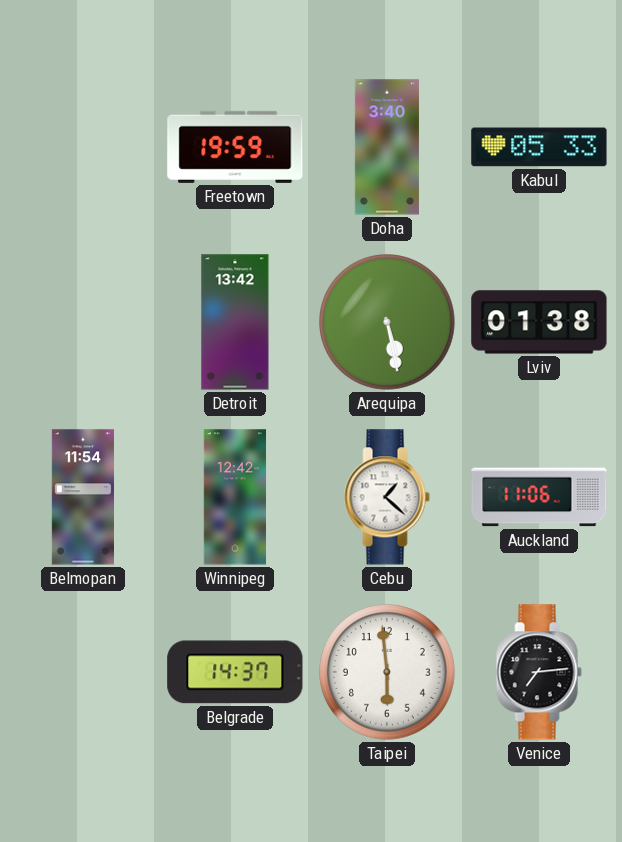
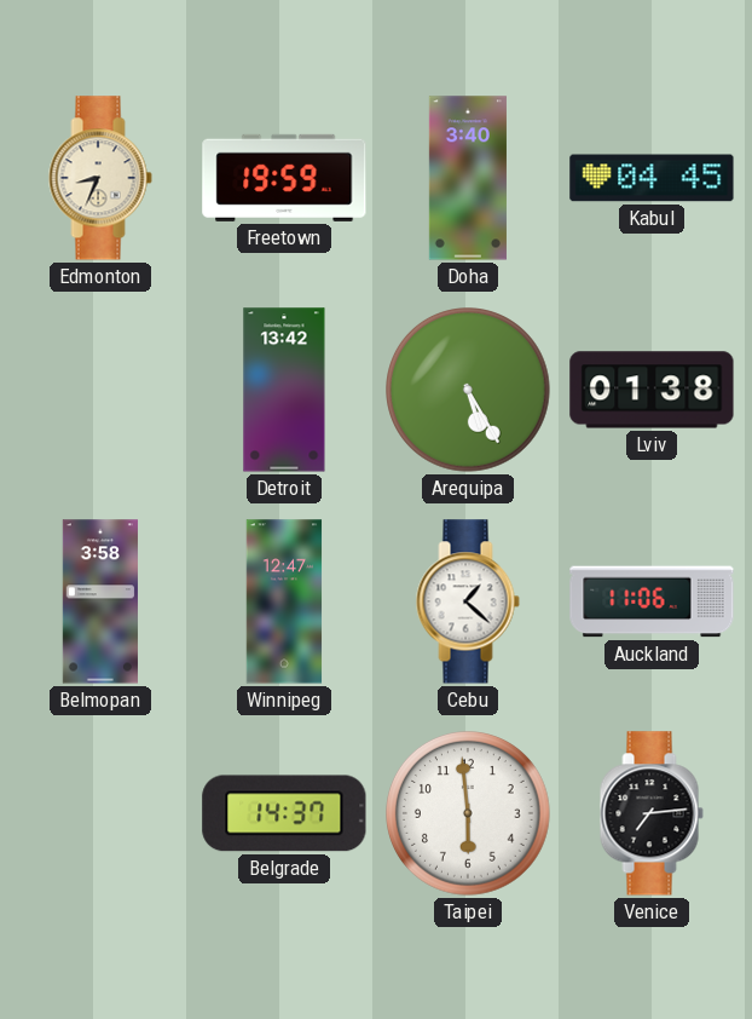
Edmonton: none -> 8:34
Kabul: 05:33 -> 04:45
Arequipa: 5:28 -> 5:25
Belmopan: 11:54 -> 3:58
Winnipeg: 12:42 -> 12:47
